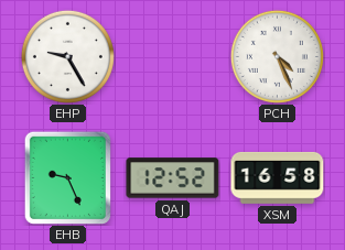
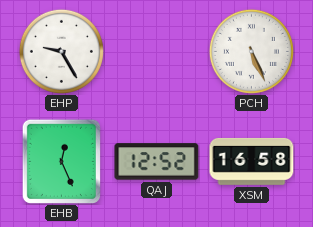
PCH: 4:26 -> 5:26
EHB: 9:26 -> 12:26
